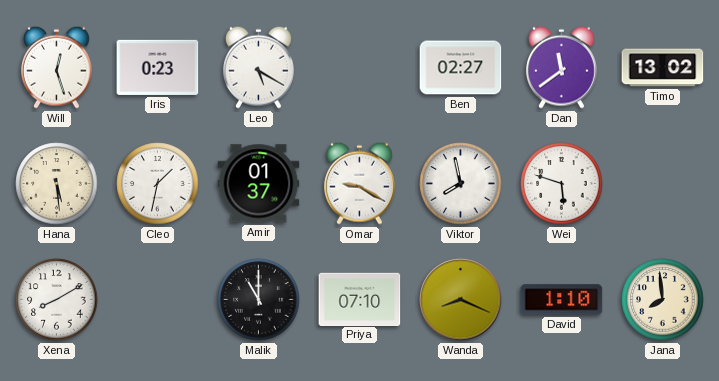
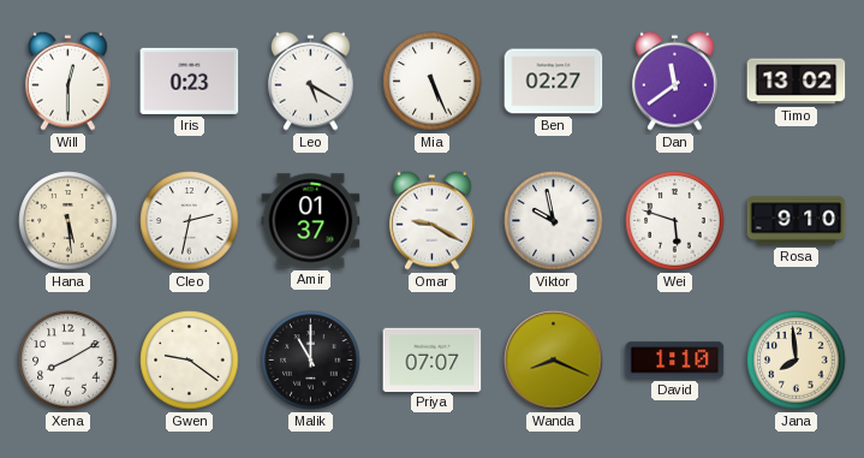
Will: 12:27 -> 12:30
Mia: none -> 5:26
Cleo: 1:32 -> 2:32
Viktor: 7:58 -> 9:58
Rosa: none -> 9:10
Gwen: none -> 9:21
Priya: 07:10 -> 07:07
